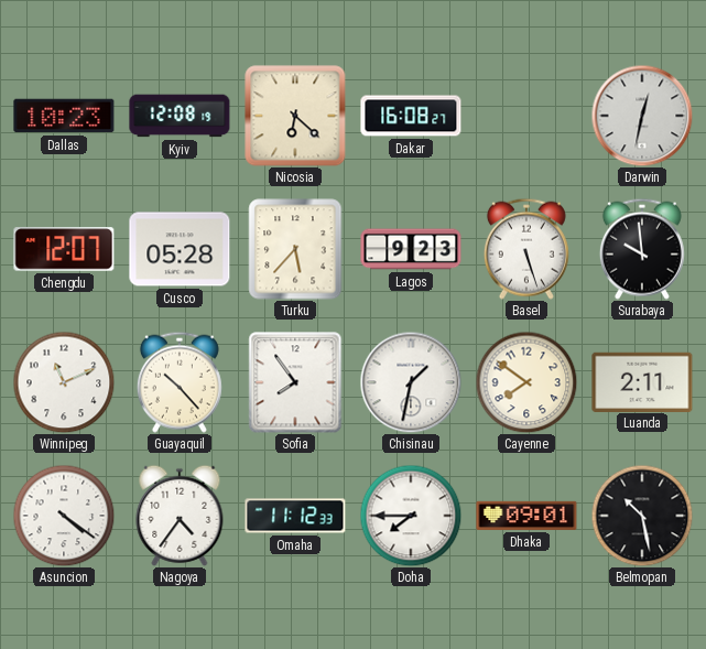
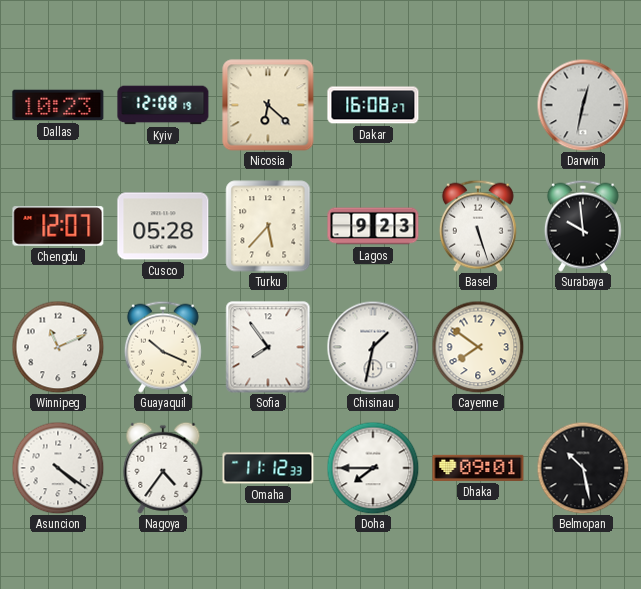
Guayaquil: 10:23 -> 10:19
Luanda: 2:11 -> none
